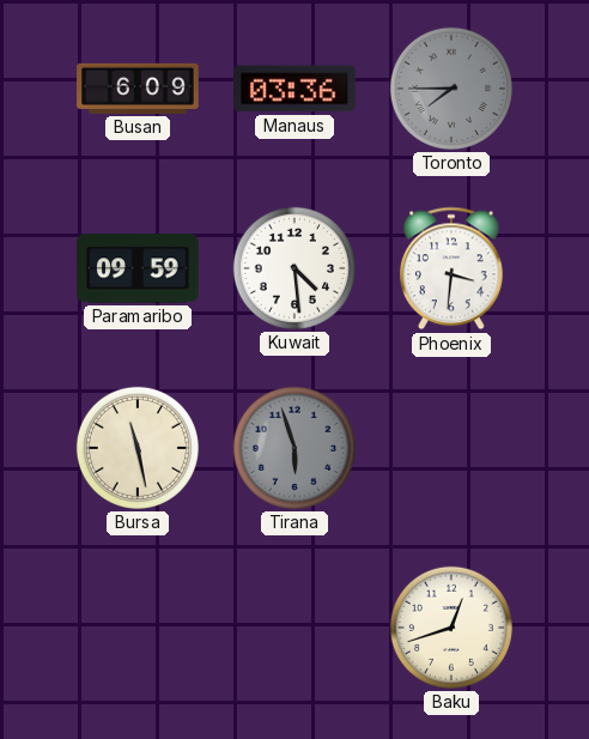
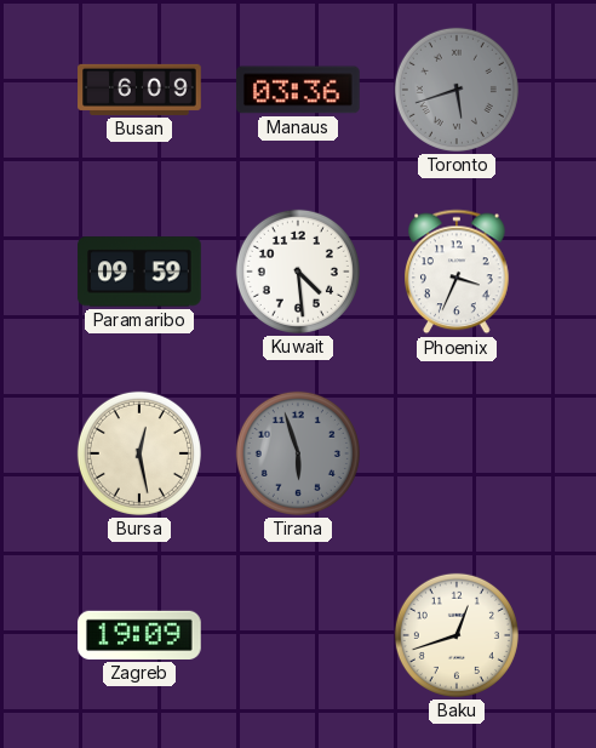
Toronto: 7:45 -> 5:42
Phoenix: 3:31 -> 3:34
Bursa: 11:28 -> 12:28
Zagreb: none -> 19:09
